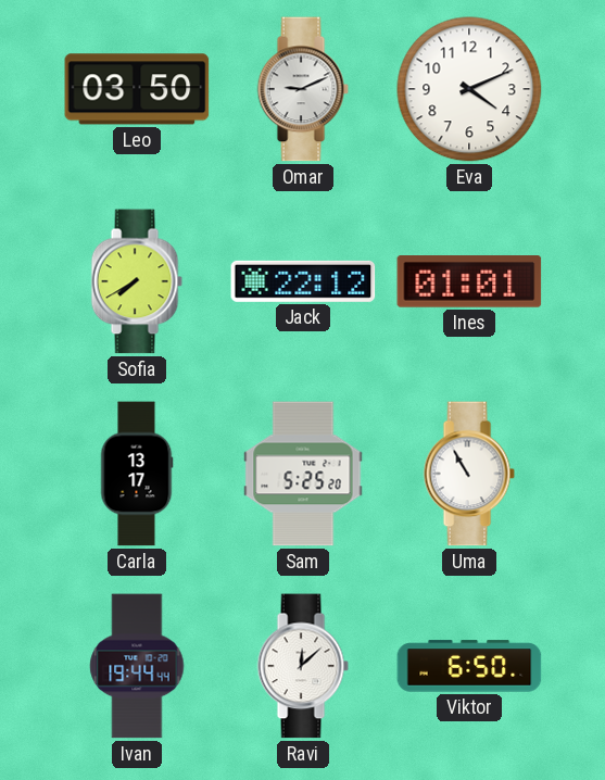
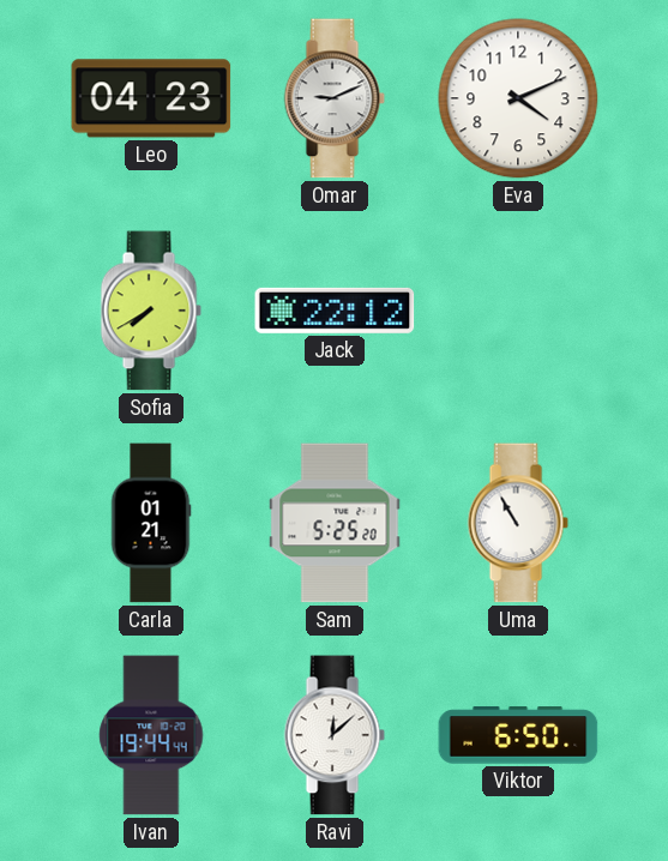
Leo: 03:50 -> 04:23
Ines: 01:01 -> none
Carla: 13:17 -> 01:21
